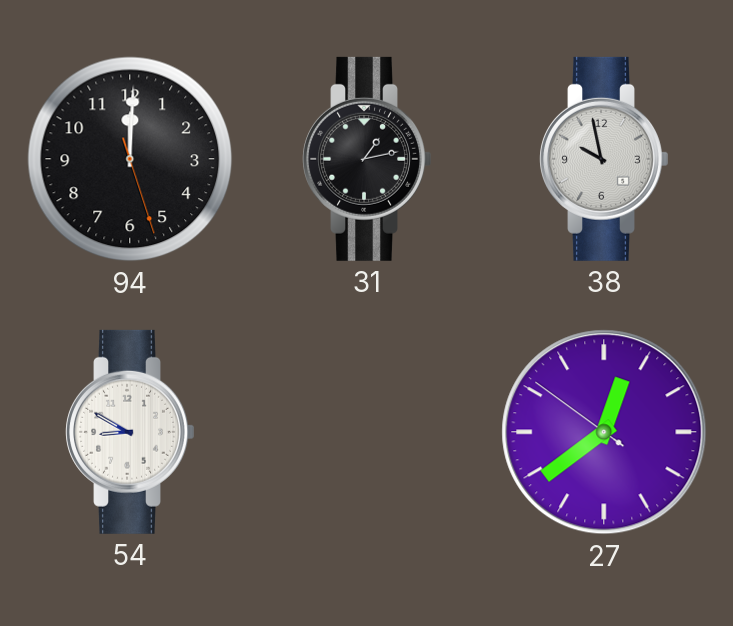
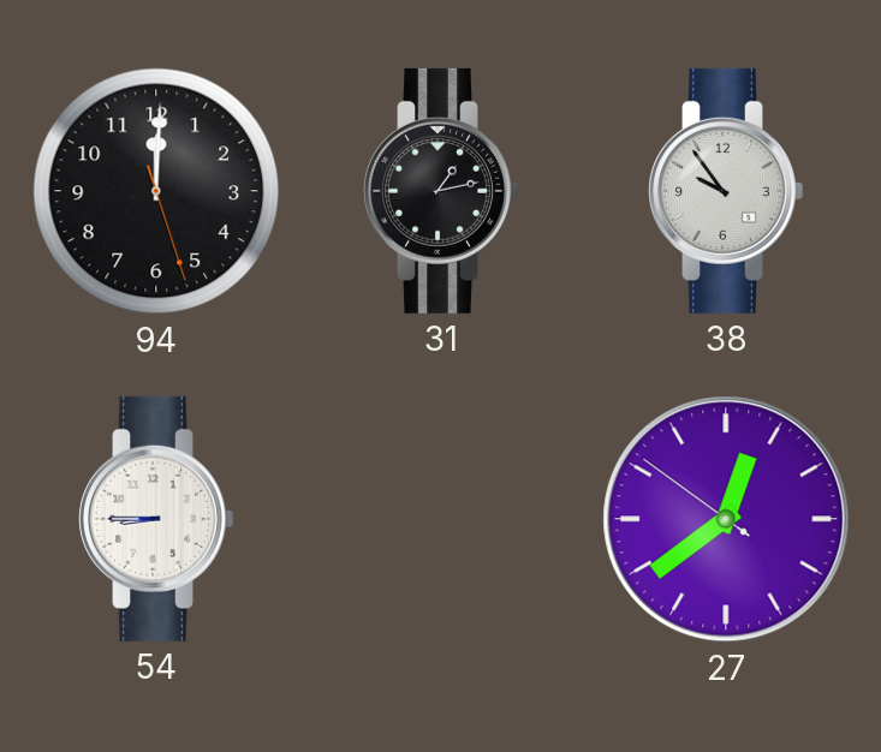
38: 9:58 -> 9:54
54: 8:50 -> 8:45
